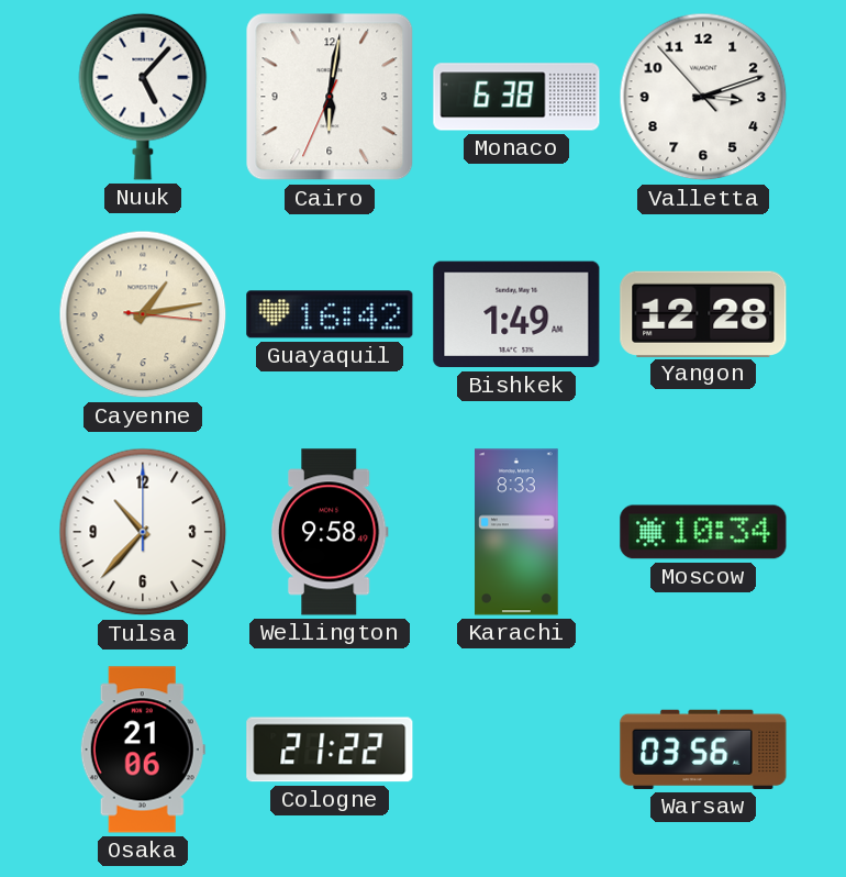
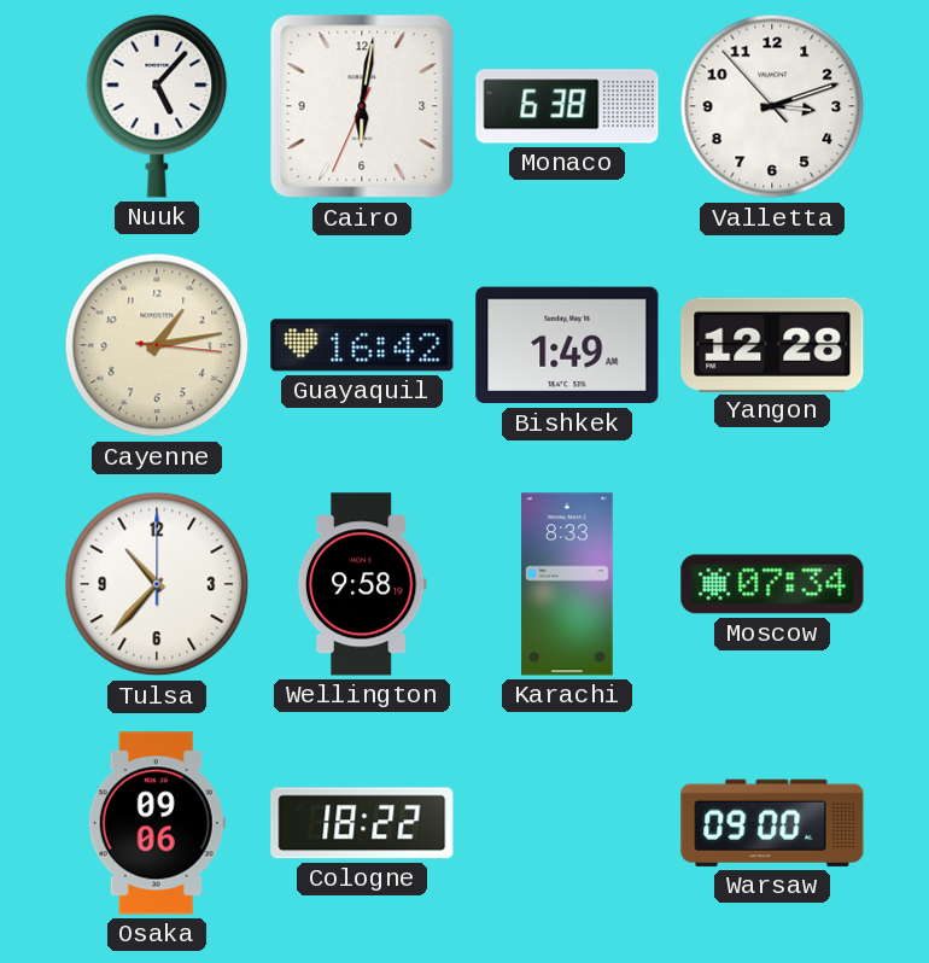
Wellington: 9:58:49 -> 9:58:19
Moscow: 10:34 -> 07:34
Osaka: 21:06 -> 09:06
Cologne: 21:22 -> 18:22
Warsaw: 03:56 -> 09:00
